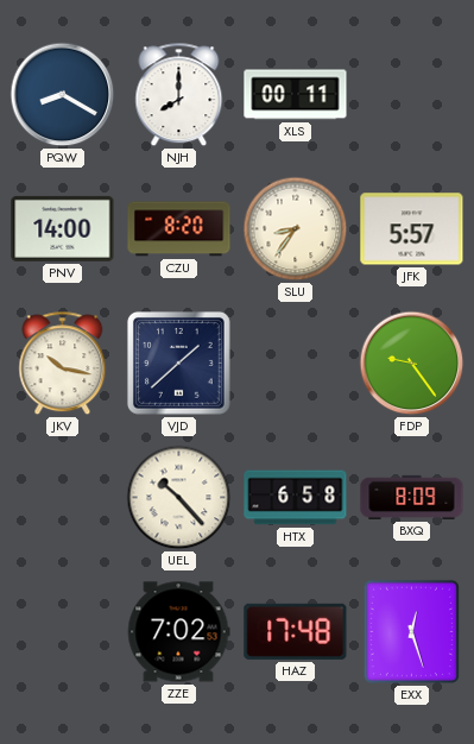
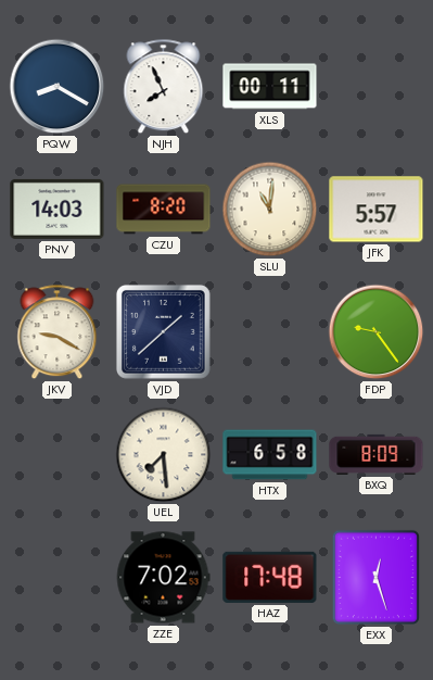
NJH: 8:00 -> 7:56
PNV: 14:00 -> 14:03
SLU: 8:36 -> 11:01
JKV: 10:17 -> 9:20
UEL: 10:23 -> 7:29
